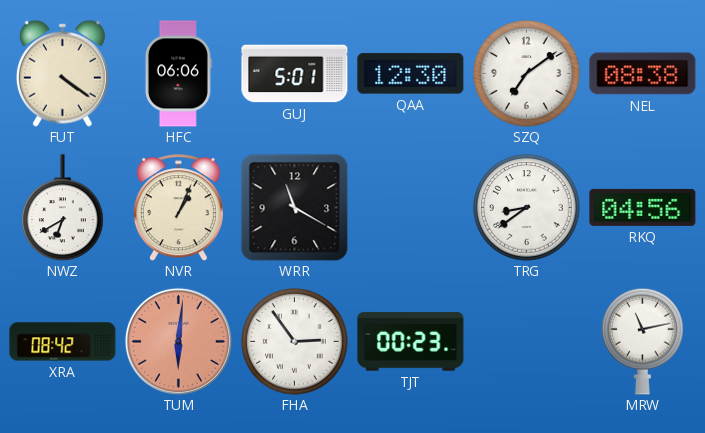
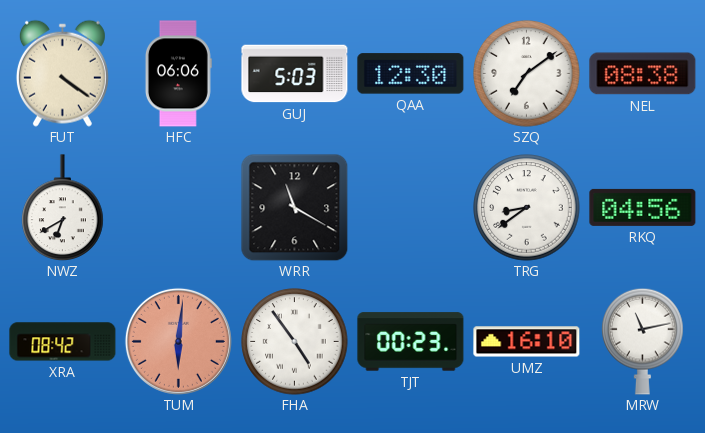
GUJ: 5:01 -> 5:03
NVR: 1:04 -> none
FHA: 2:54 -> 4:54
UMZ: none -> 16:10
